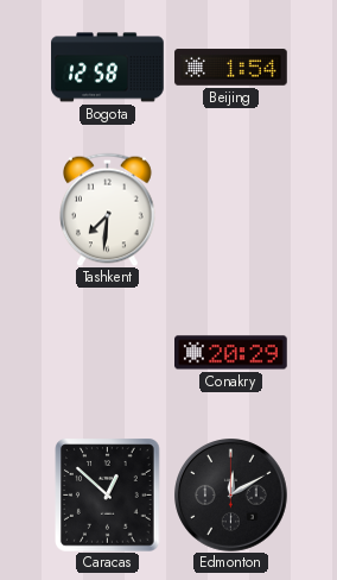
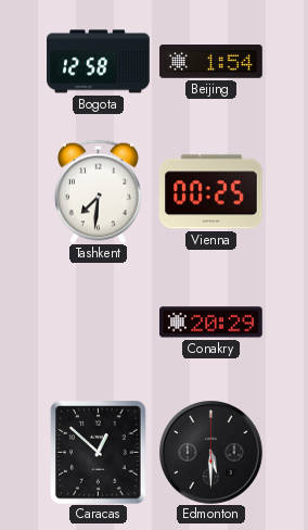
Vienna: none -> 00:25
Edmonton: 12:10 -> 5:30
